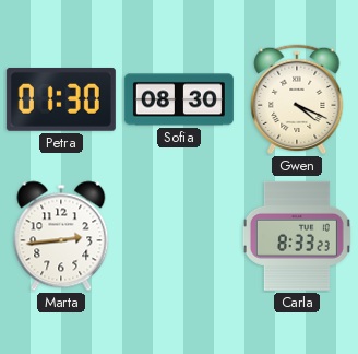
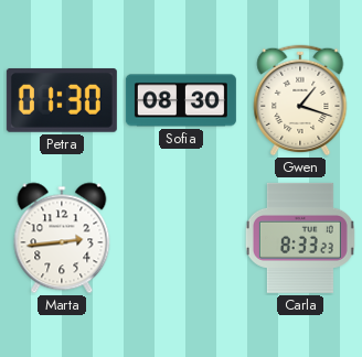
Gwen: 4:19 -> 1:18
